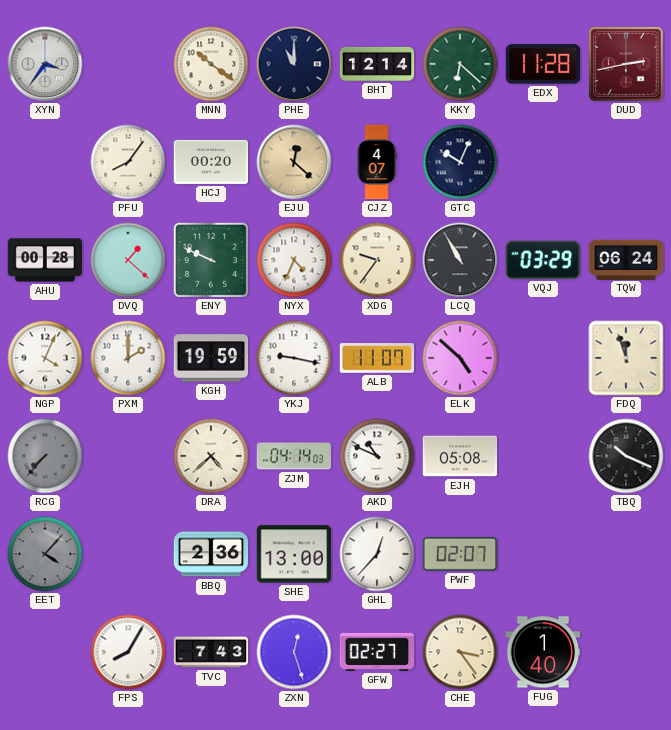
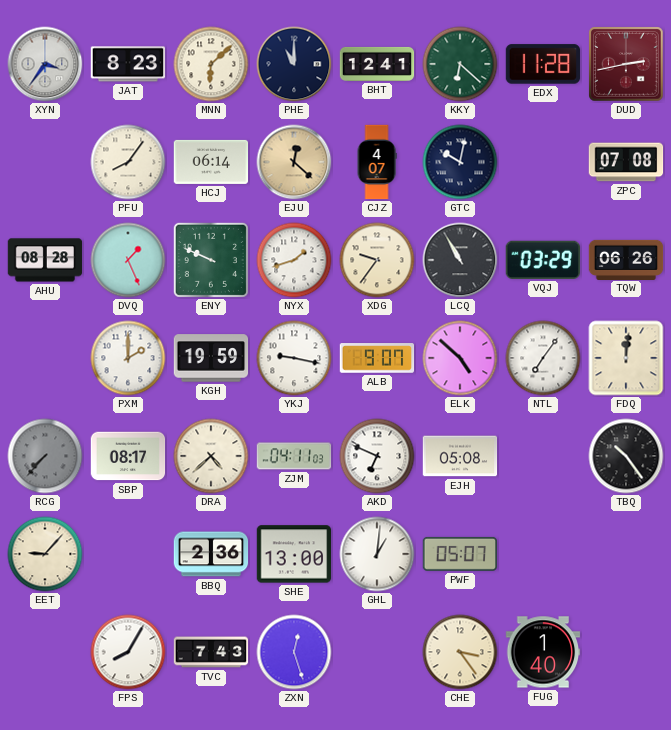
JAT: none -> 8:23
MNN: 10:21 -> 6:08
BHT: 12:14 -> 12:41
HCJ: 00:20 -> 06:14
GTC: 10:04 -> 10:02
ZPC: none -> 07:08
AHU: 00:28 -> 08:28
DVQ: 1:22 -> 1:26
NYX: 4:34 -> 1:42
TQW: 06:24 -> 06:26
NGP: 4:04 -> none
ALB: 11:07 -> 9:07
NTL: none -> 7:06
FDQ: 11:57 -> 12:01
SBP: none -> 08:17
ZJM: 04:14 -> 04:11
AKD: 10:49 -> 6:49
TBQ: 10:19 -> 10:24
EET: 4:07 -> 9:07
EET dial: grey -> cream
GHL: 12:37 -> 1:01
PWF: 02:07 -> 05:07
GFW: 02:27 -> none
